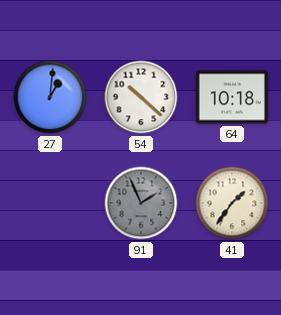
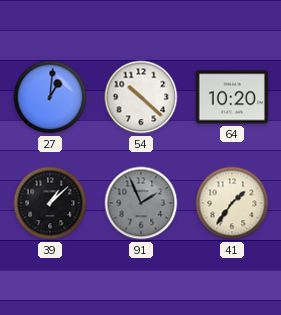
64: 10:18 -> 10:20
39: none -> 1:08
